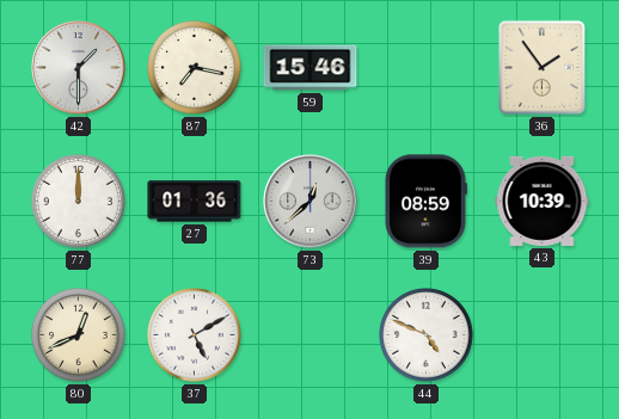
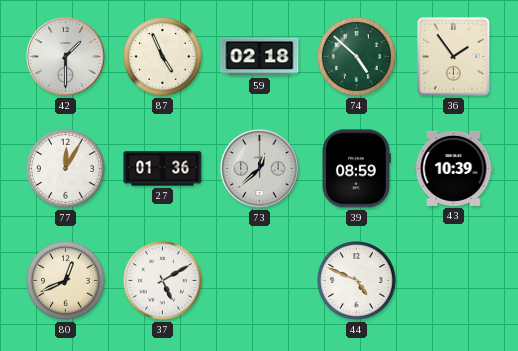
87: 7:17 -> 4:56
59: 15:46 -> 02:18
74: none -> 4:52
77: 12:00 -> 12:05
